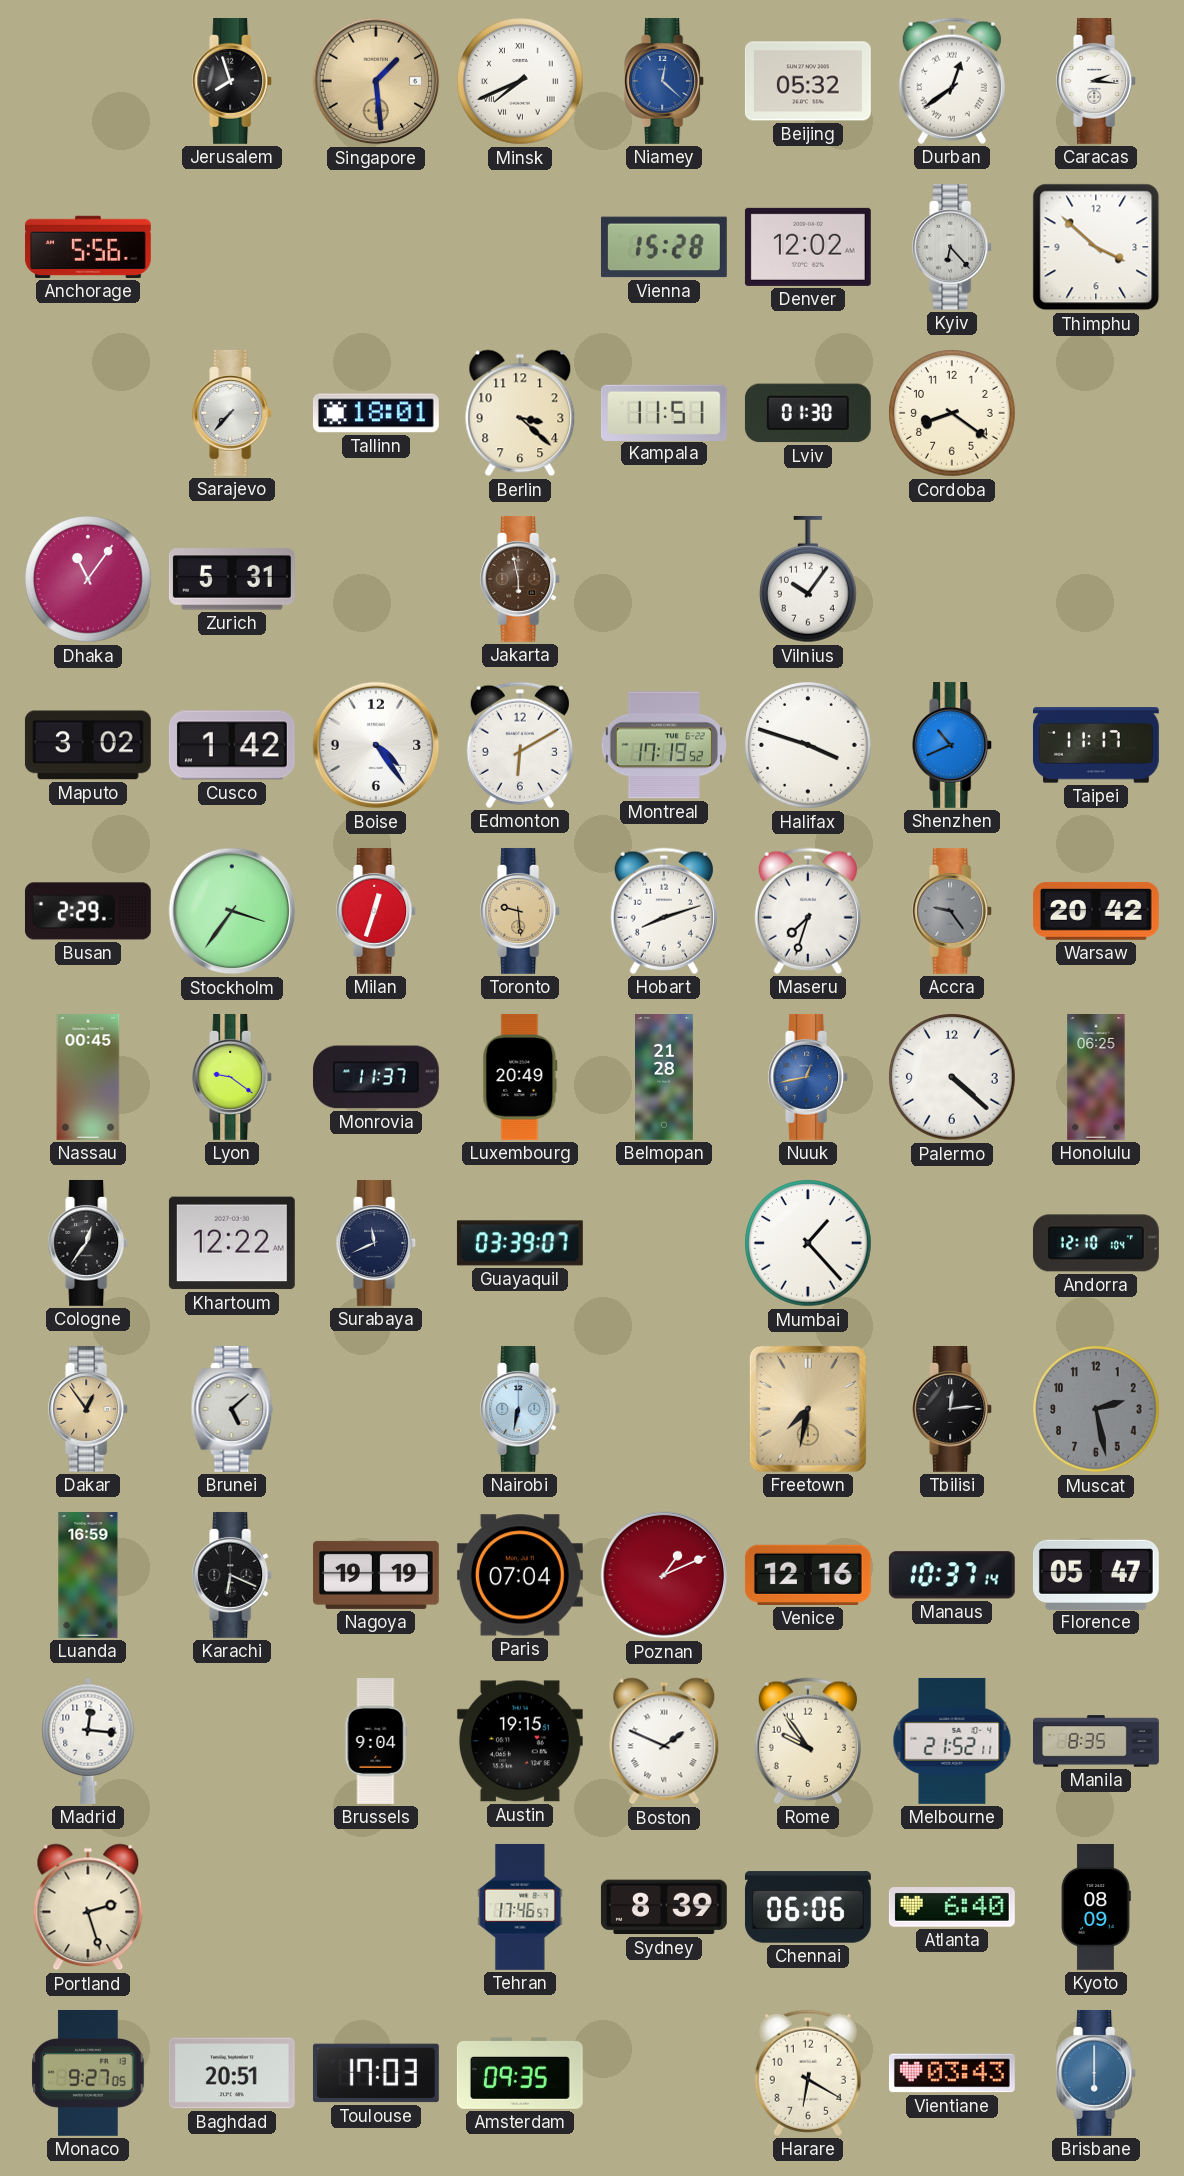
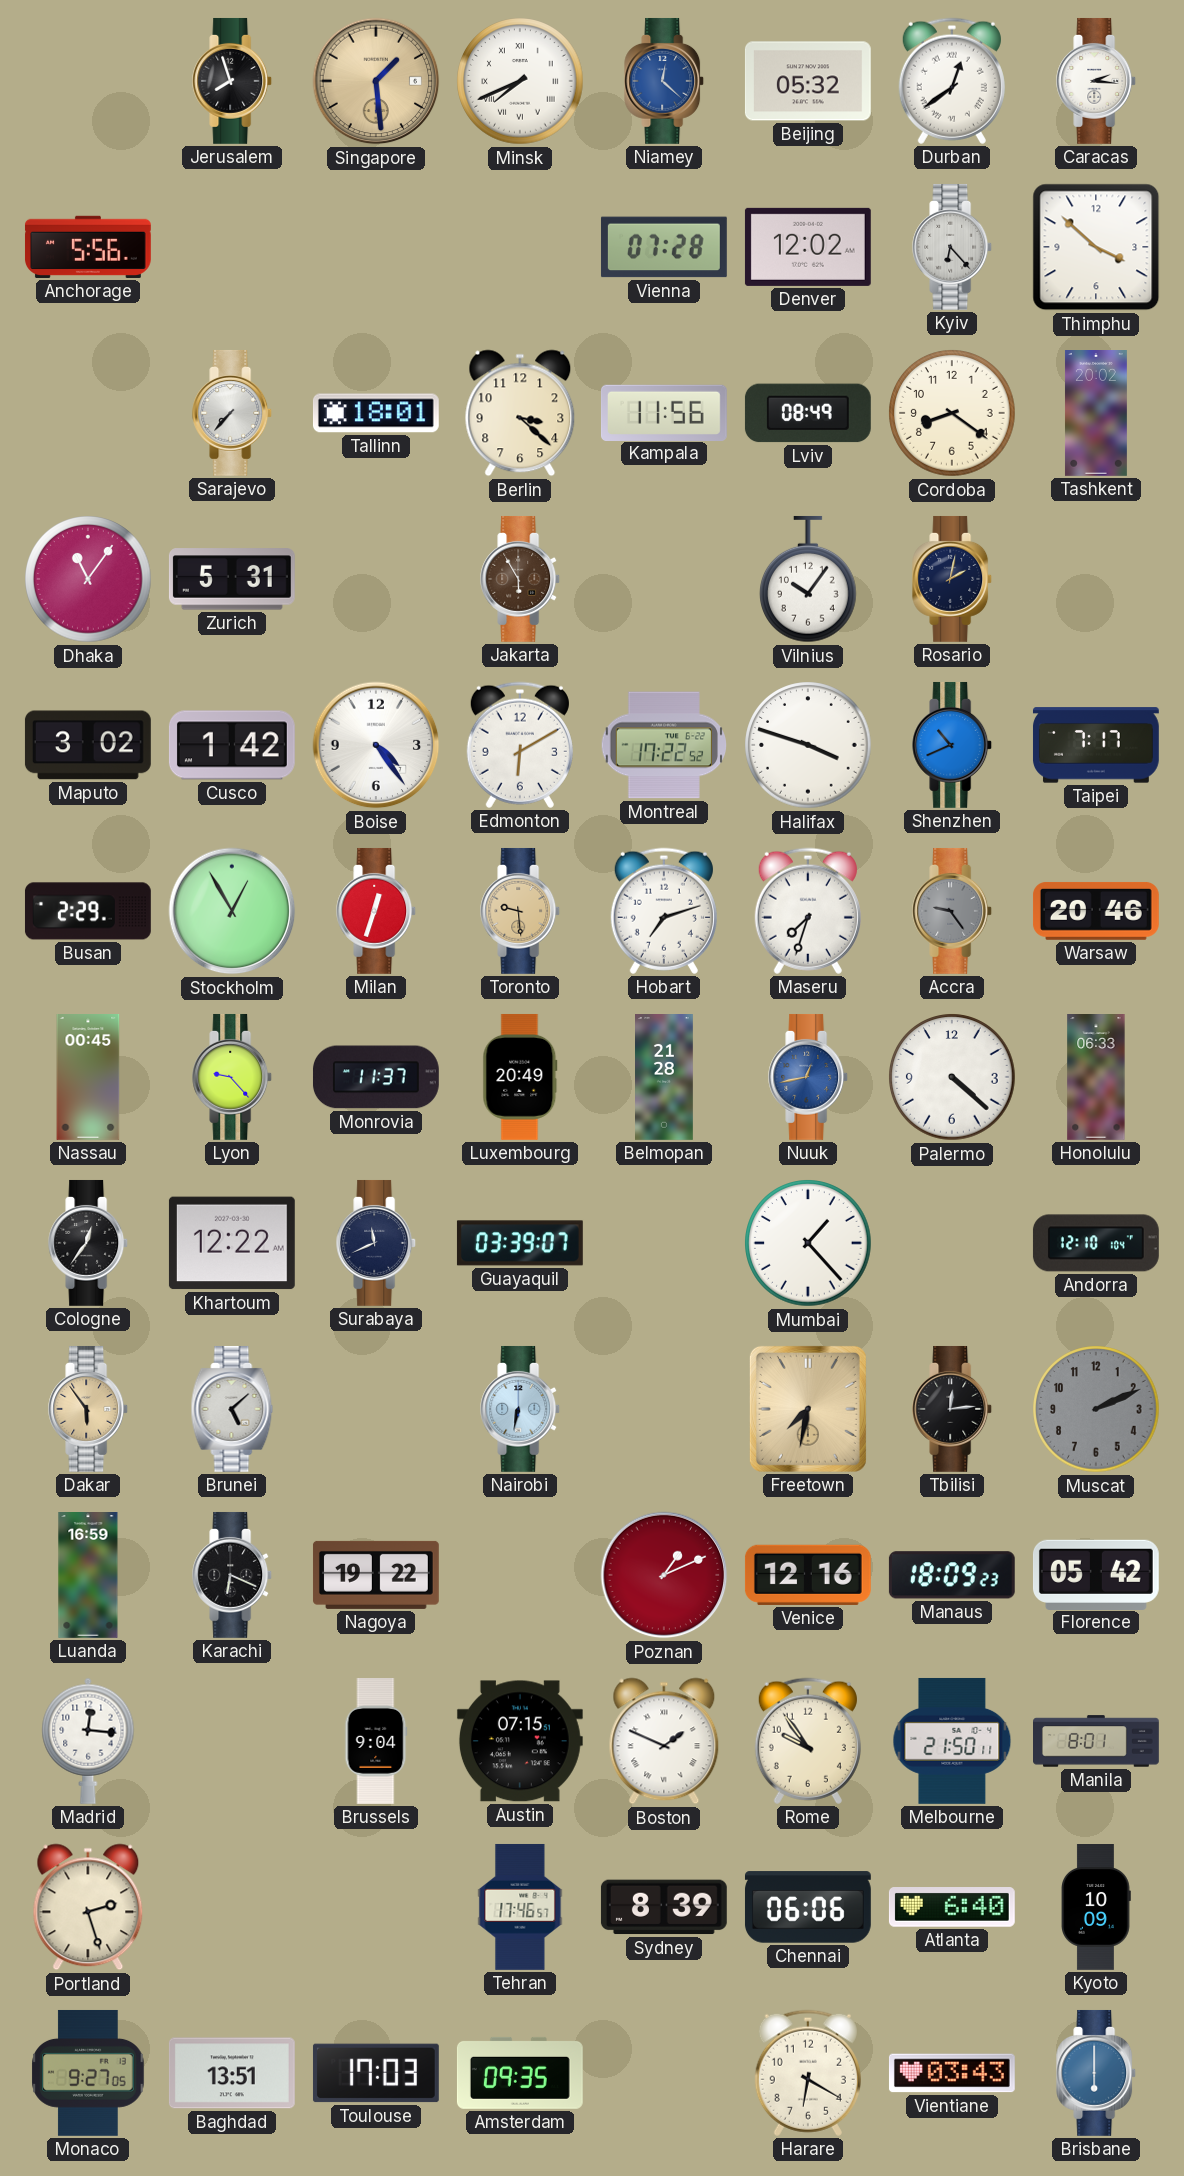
Vienna: 15:28 -> 07:28
Kampala: 11:51 -> 11:56
Lviv: 01:30 -> 08:49
Tashkent: none -> 20:02
Jakarta: 5:58 -> 5:55
Rosario: none -> 2:02
Montreal: 17:19 -> 17:22
Taipei: 11:17 -> 7:17
Stockholm: 3:36 -> 12:55
Hobart: 8:12 -> 7:12
Warsaw: 20:42 -> 20:46
Lyon: 9:21 -> 9:23
Honolulu: 06:25 -> 06:33
Dakar: 12:54 -> 5:54
Muscat: 2:28 -> 2:11
Nagoya: 19:19 -> 19:22
Paris: 07:04 -> none
Manaus: 10:37 -> 18:09
Florence: 05:47 -> 05:42
Austin: 19:15 -> 07:15
Melbourne: 21:52 -> 21:50
Manila: 8:35 -> 8:01
Kyoto: 08:09 -> 10:09
Baghdad: 20:51 -> 13:51
